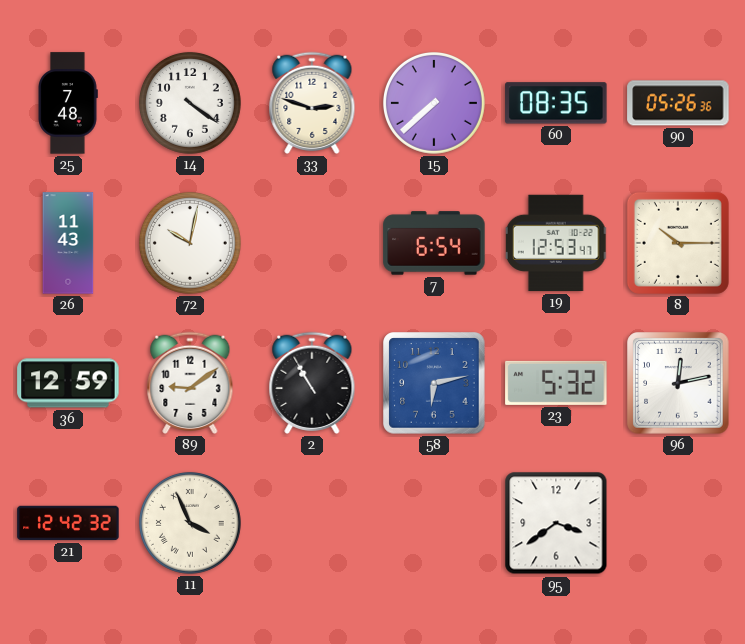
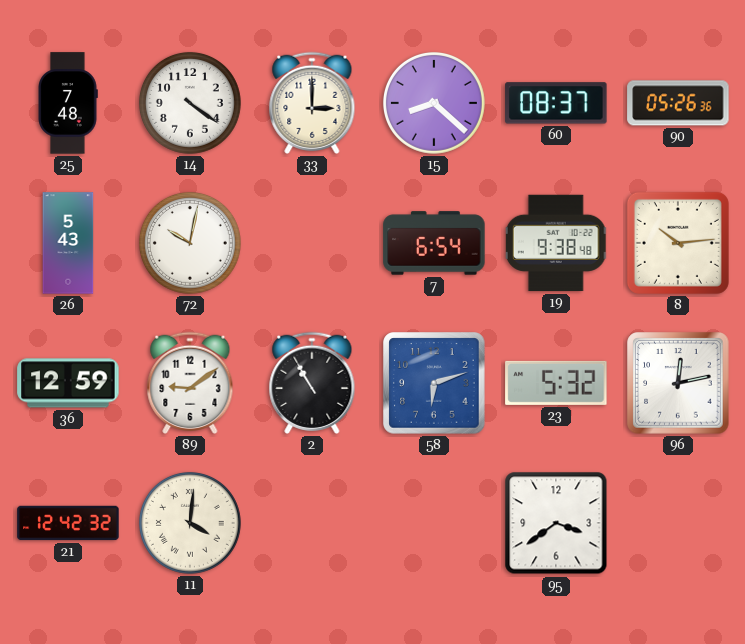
33: 2:48 -> 3:00
15: 7:38 -> 8:22
60: 08:35 -> 08:37
26: 11:43 -> 5:43
19: 12:53 -> 9:38
8: 10:15 -> 10:14
58: 6:13 -> 6:12
11: 3:56 -> 4:01
